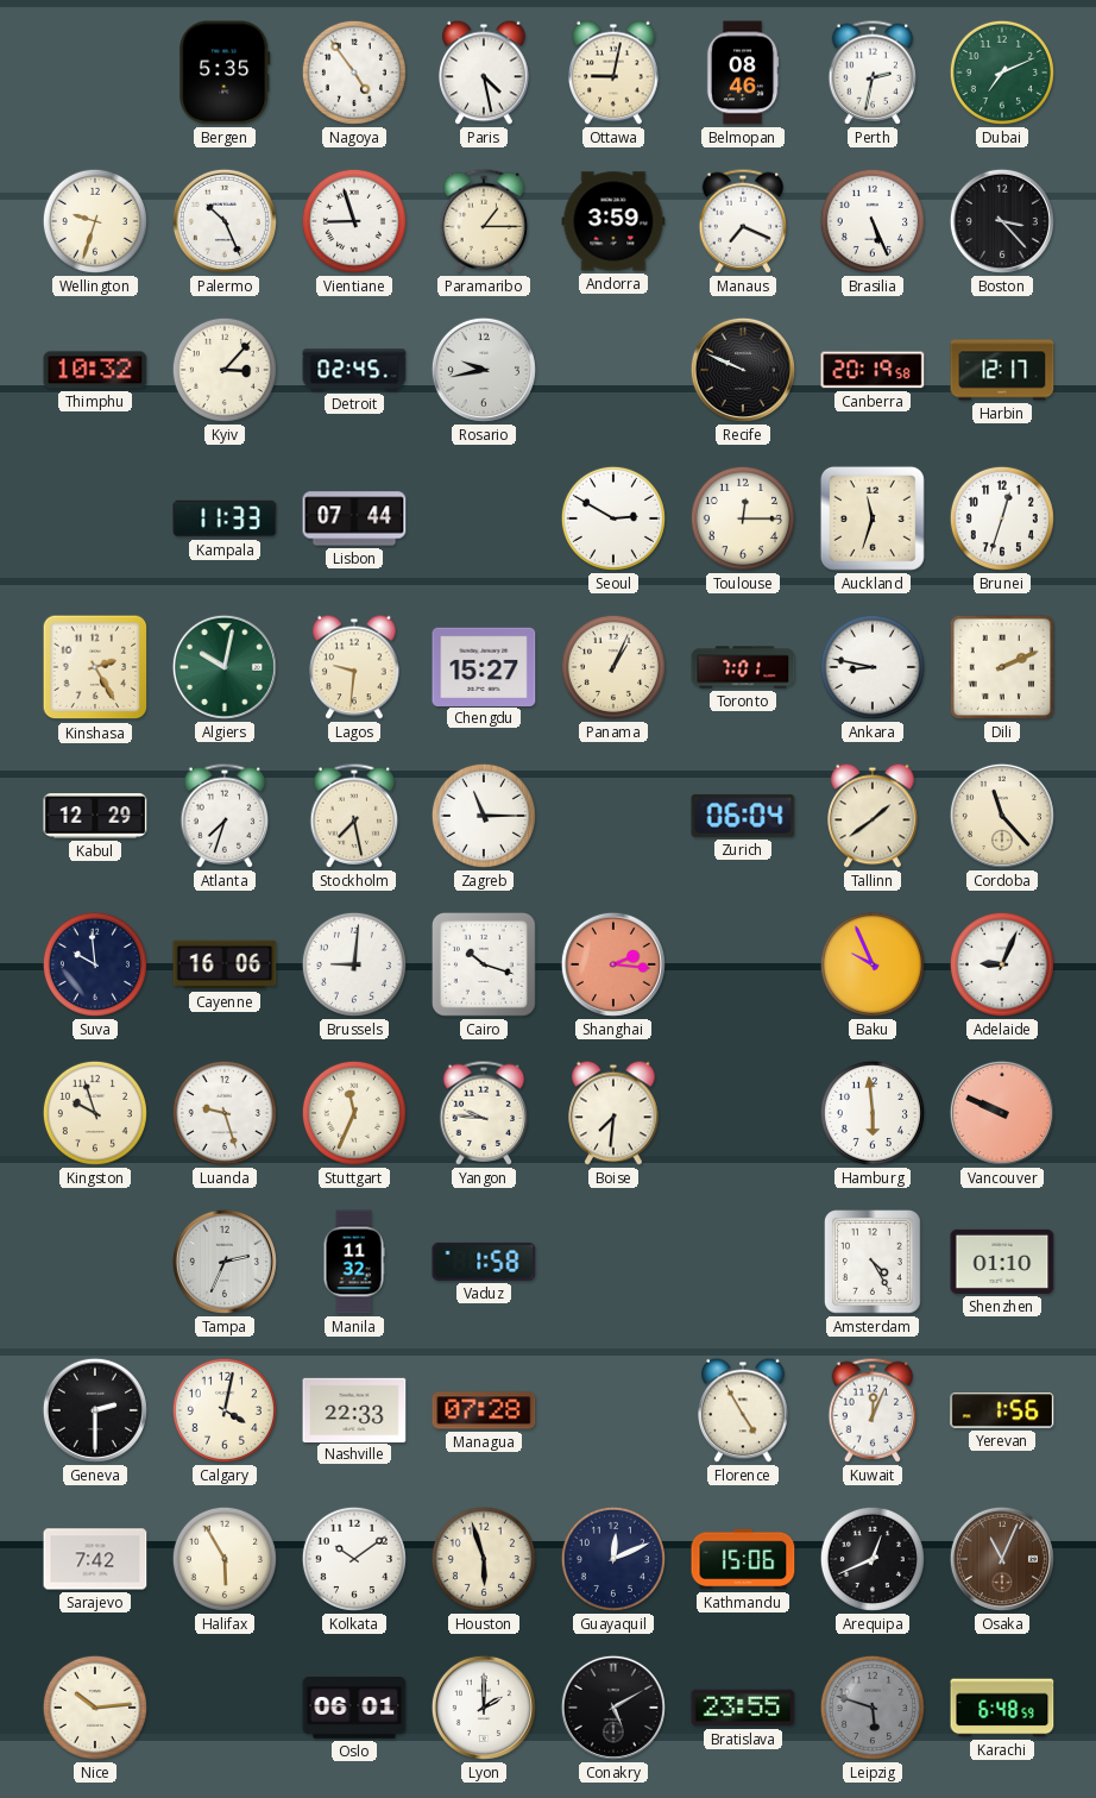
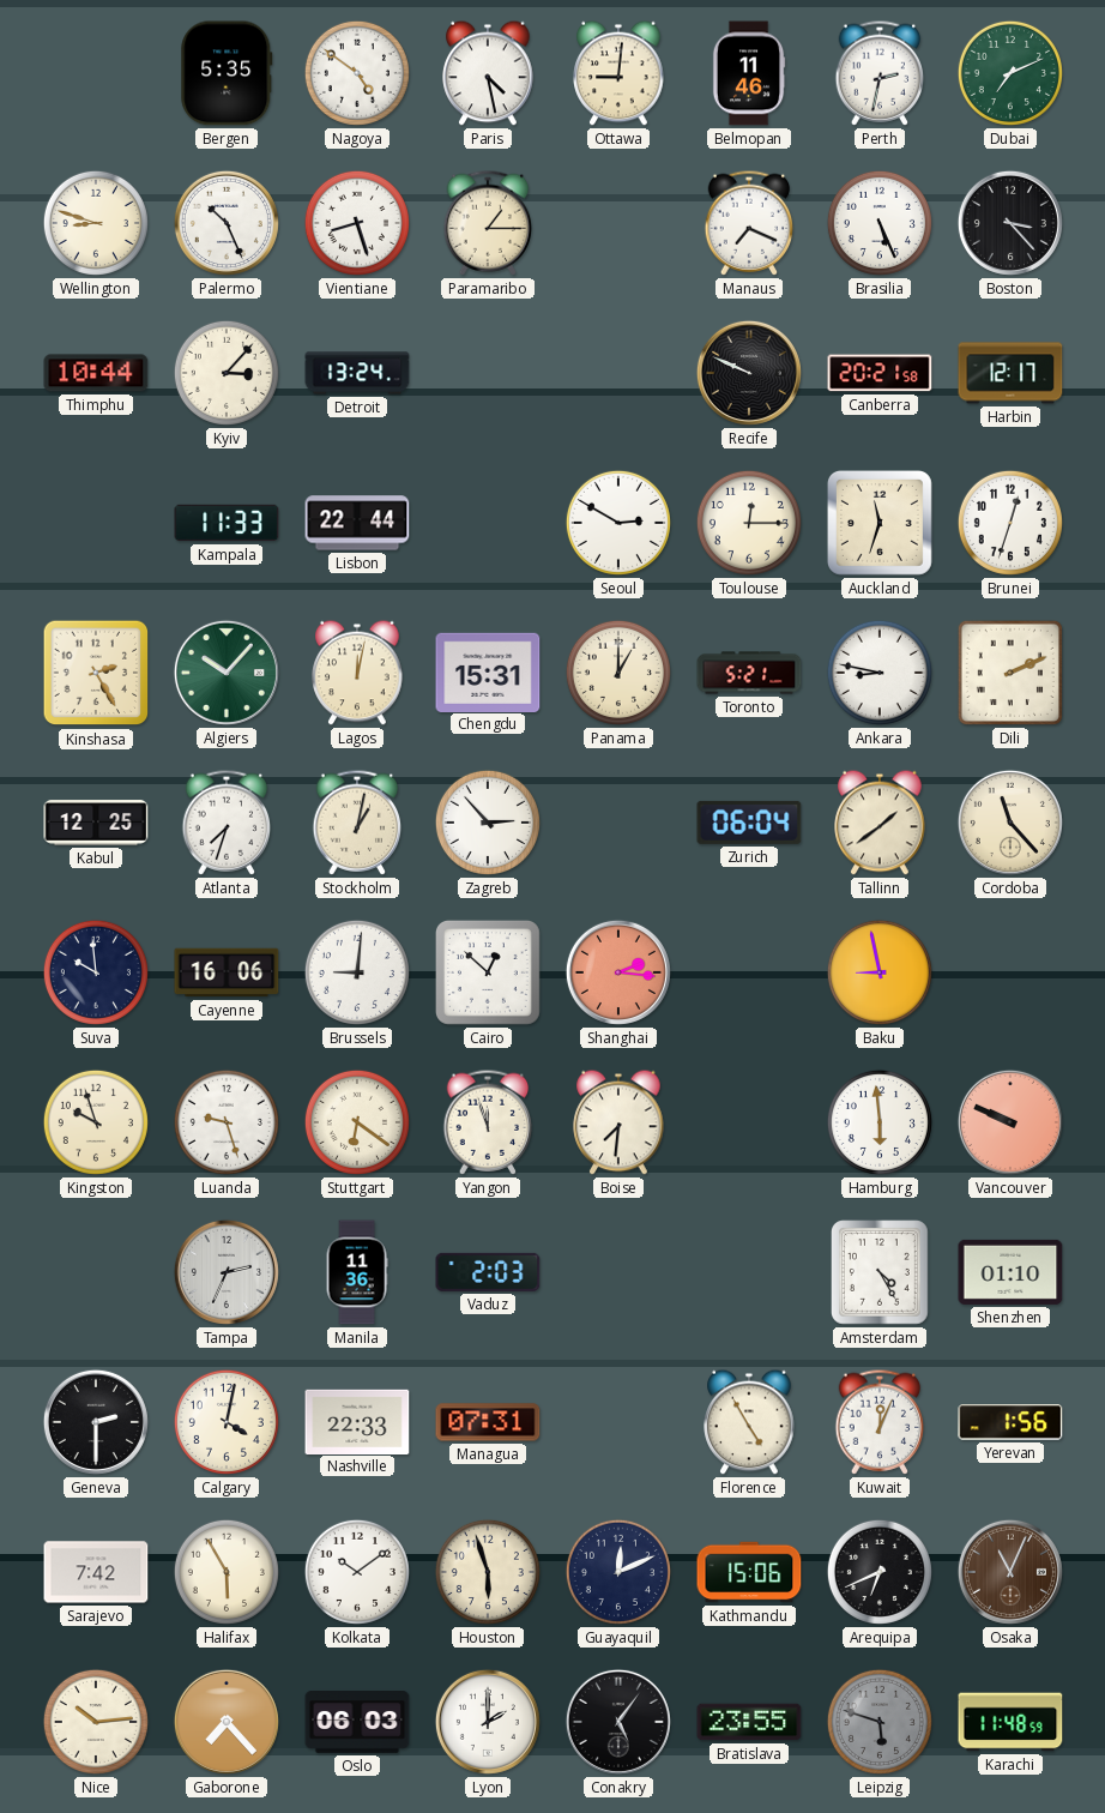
Nagoya: 4:54 -> 4:51
Ottawa: 9:02 -> 9:01
Belmopan: 08:46 -> 11:46
Wellington: 9:33 -> 8:48
Vientiane: 8:57 -> 8:27
Andorra: 3:59 -> none
Thimphu: 10:32 -> 10:44
Detroit: 02:45 -> 13:24
Rosario: 9:43 -> none
Canberra: 20:19 -> 20:21
Lisbon: 07:44 -> 22:44
Algiers: 10:02 -> 10:07
Lagos: 9:31 -> 12:02
Chengdu: 15:27 -> 15:31
Panama: 1:04 -> 1:00
Toronto: 7:01 -> 5:21
Kabul: 12:29 -> 12:25
Stockholm: 7:28 -> 1:02
Zagreb: 11:15 -> 2:53
Cairo: 10:18 -> 12:52
Baku: 9:56 -> 8:58
Adelaide: 9:04 -> none
Stuttgart: 11:34 -> 6:21
Yangon: 9:46 -> 11:57
Manila: 11:32 -> 11:36
Vaduz: 1:58 -> 2:03
Managua: 07:28 -> 07:31
Arequipa: 12:41 -> 6:41
Gaborone: none -> 7:23
Oslo: 06:01 -> 06:03
Conakry: 5:10 -> 5:06
Karachi: 6:48 -> 11:48
